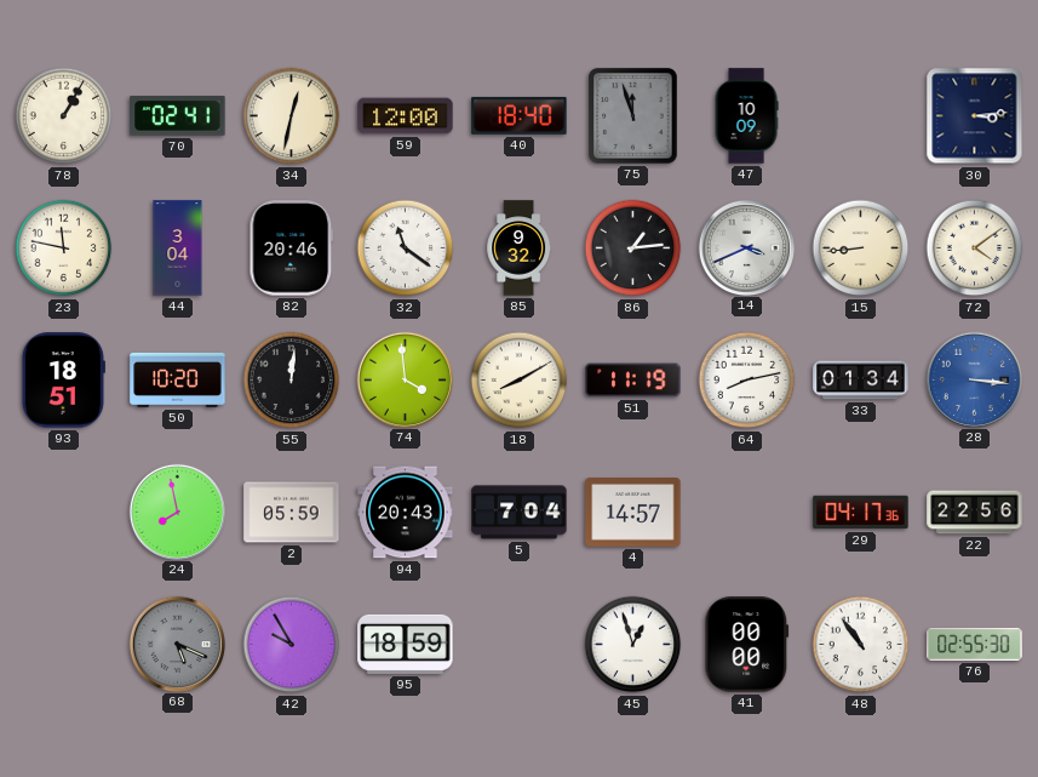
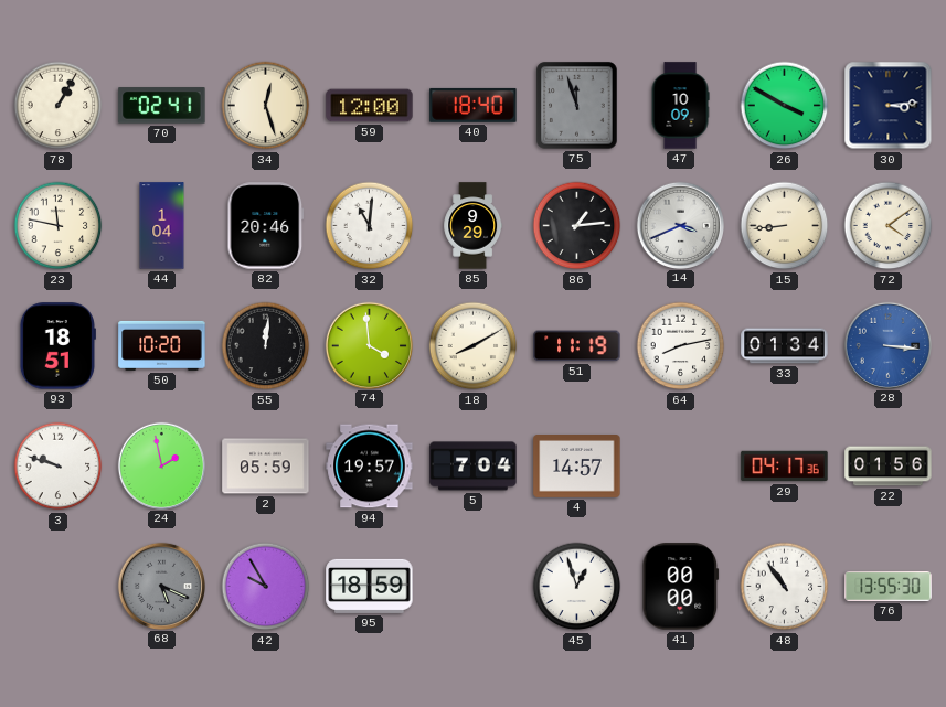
34: 12:32 -> 12:27
26: none -> 3:50
44: 3:04 -> 1:04
32: 11:21 -> 11:01
85: 9:32 -> 9:29
3: none -> 9:48
24: 7:58 -> 1:58
94: 20:43 -> 19:57
22: 22:56 -> 01:56
76: 02:55 -> 13:55
